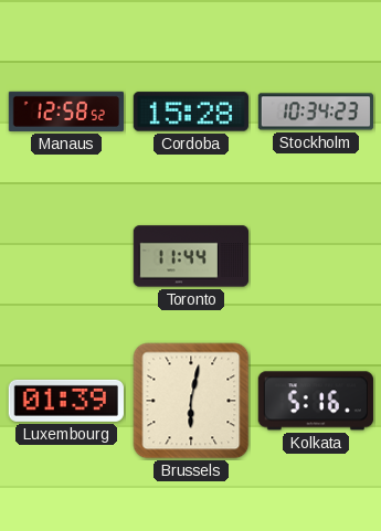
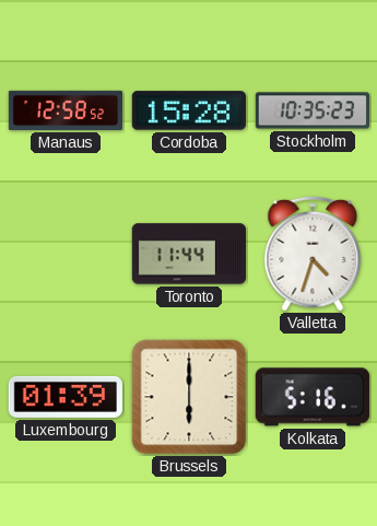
Stockholm: 10:34 -> 10:35
Valletta: none -> 4:33
Brussels: 6:02 -> 6:00
